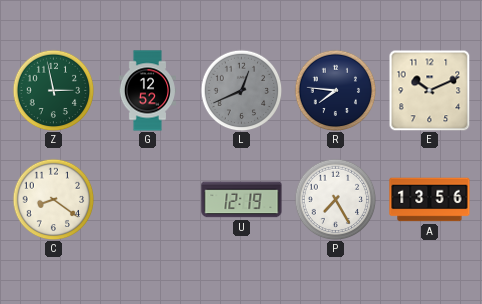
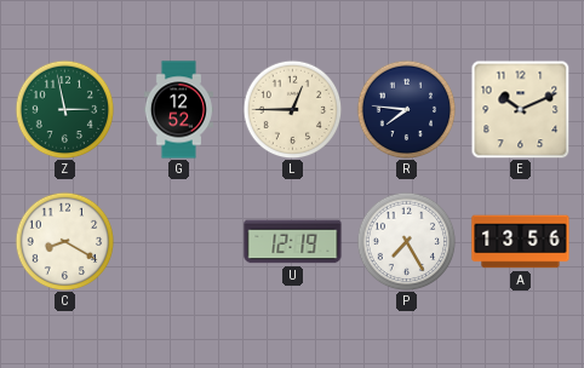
L: 12:41 -> 12:45
L dial: grey -> cream
C: 8:21 -> 8:20
